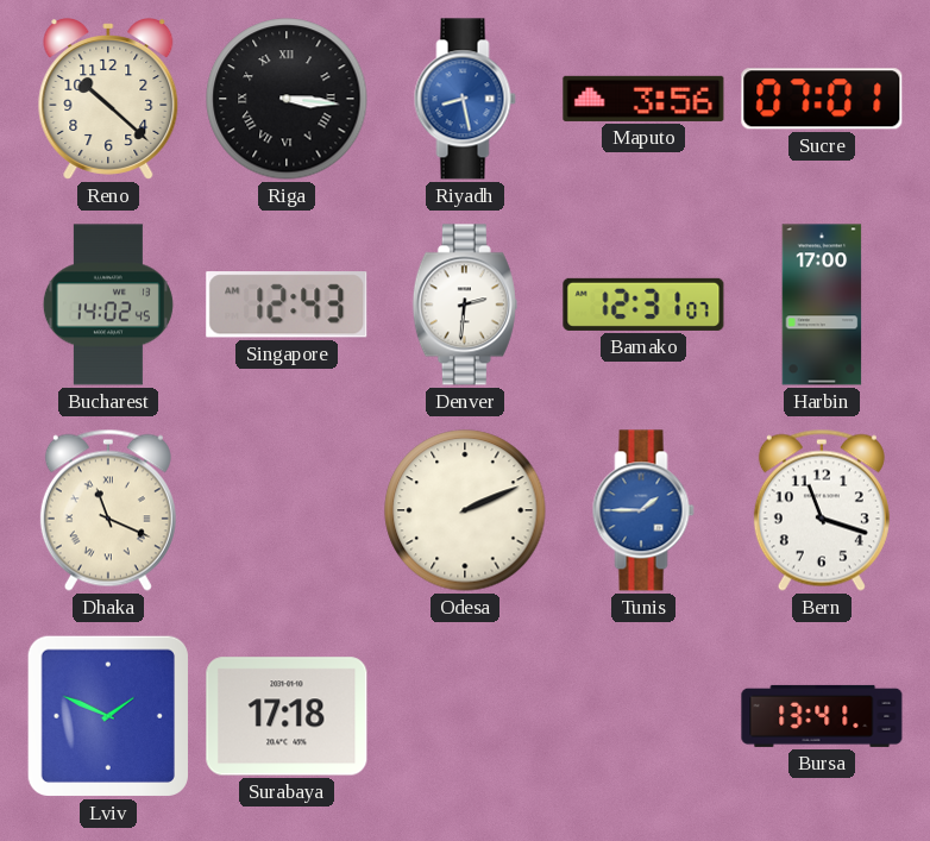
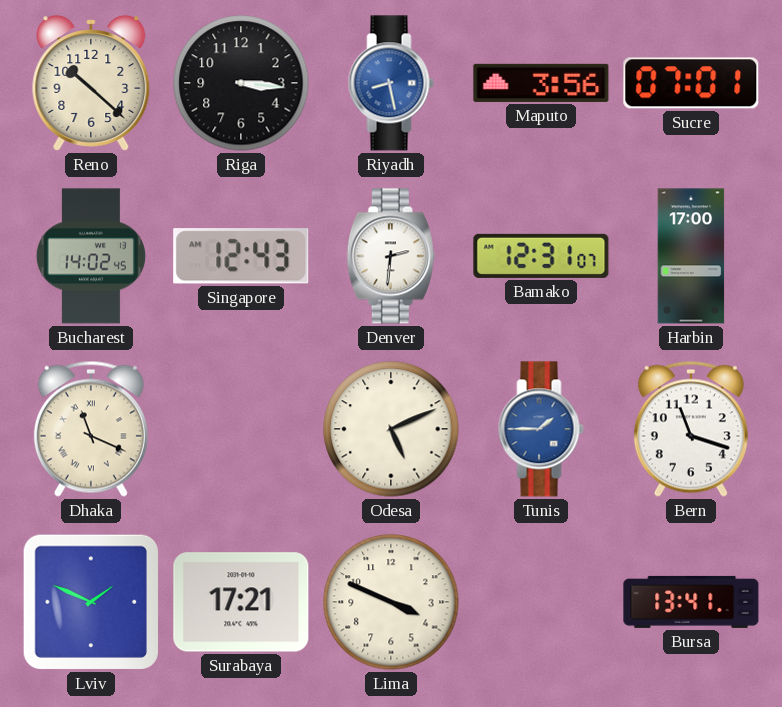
Riga numerals: Roman -> Arabic
Odesa: 2:11 -> 5:11
Surabaya: 17:18 -> 17:21
Lima: none -> 3:49
